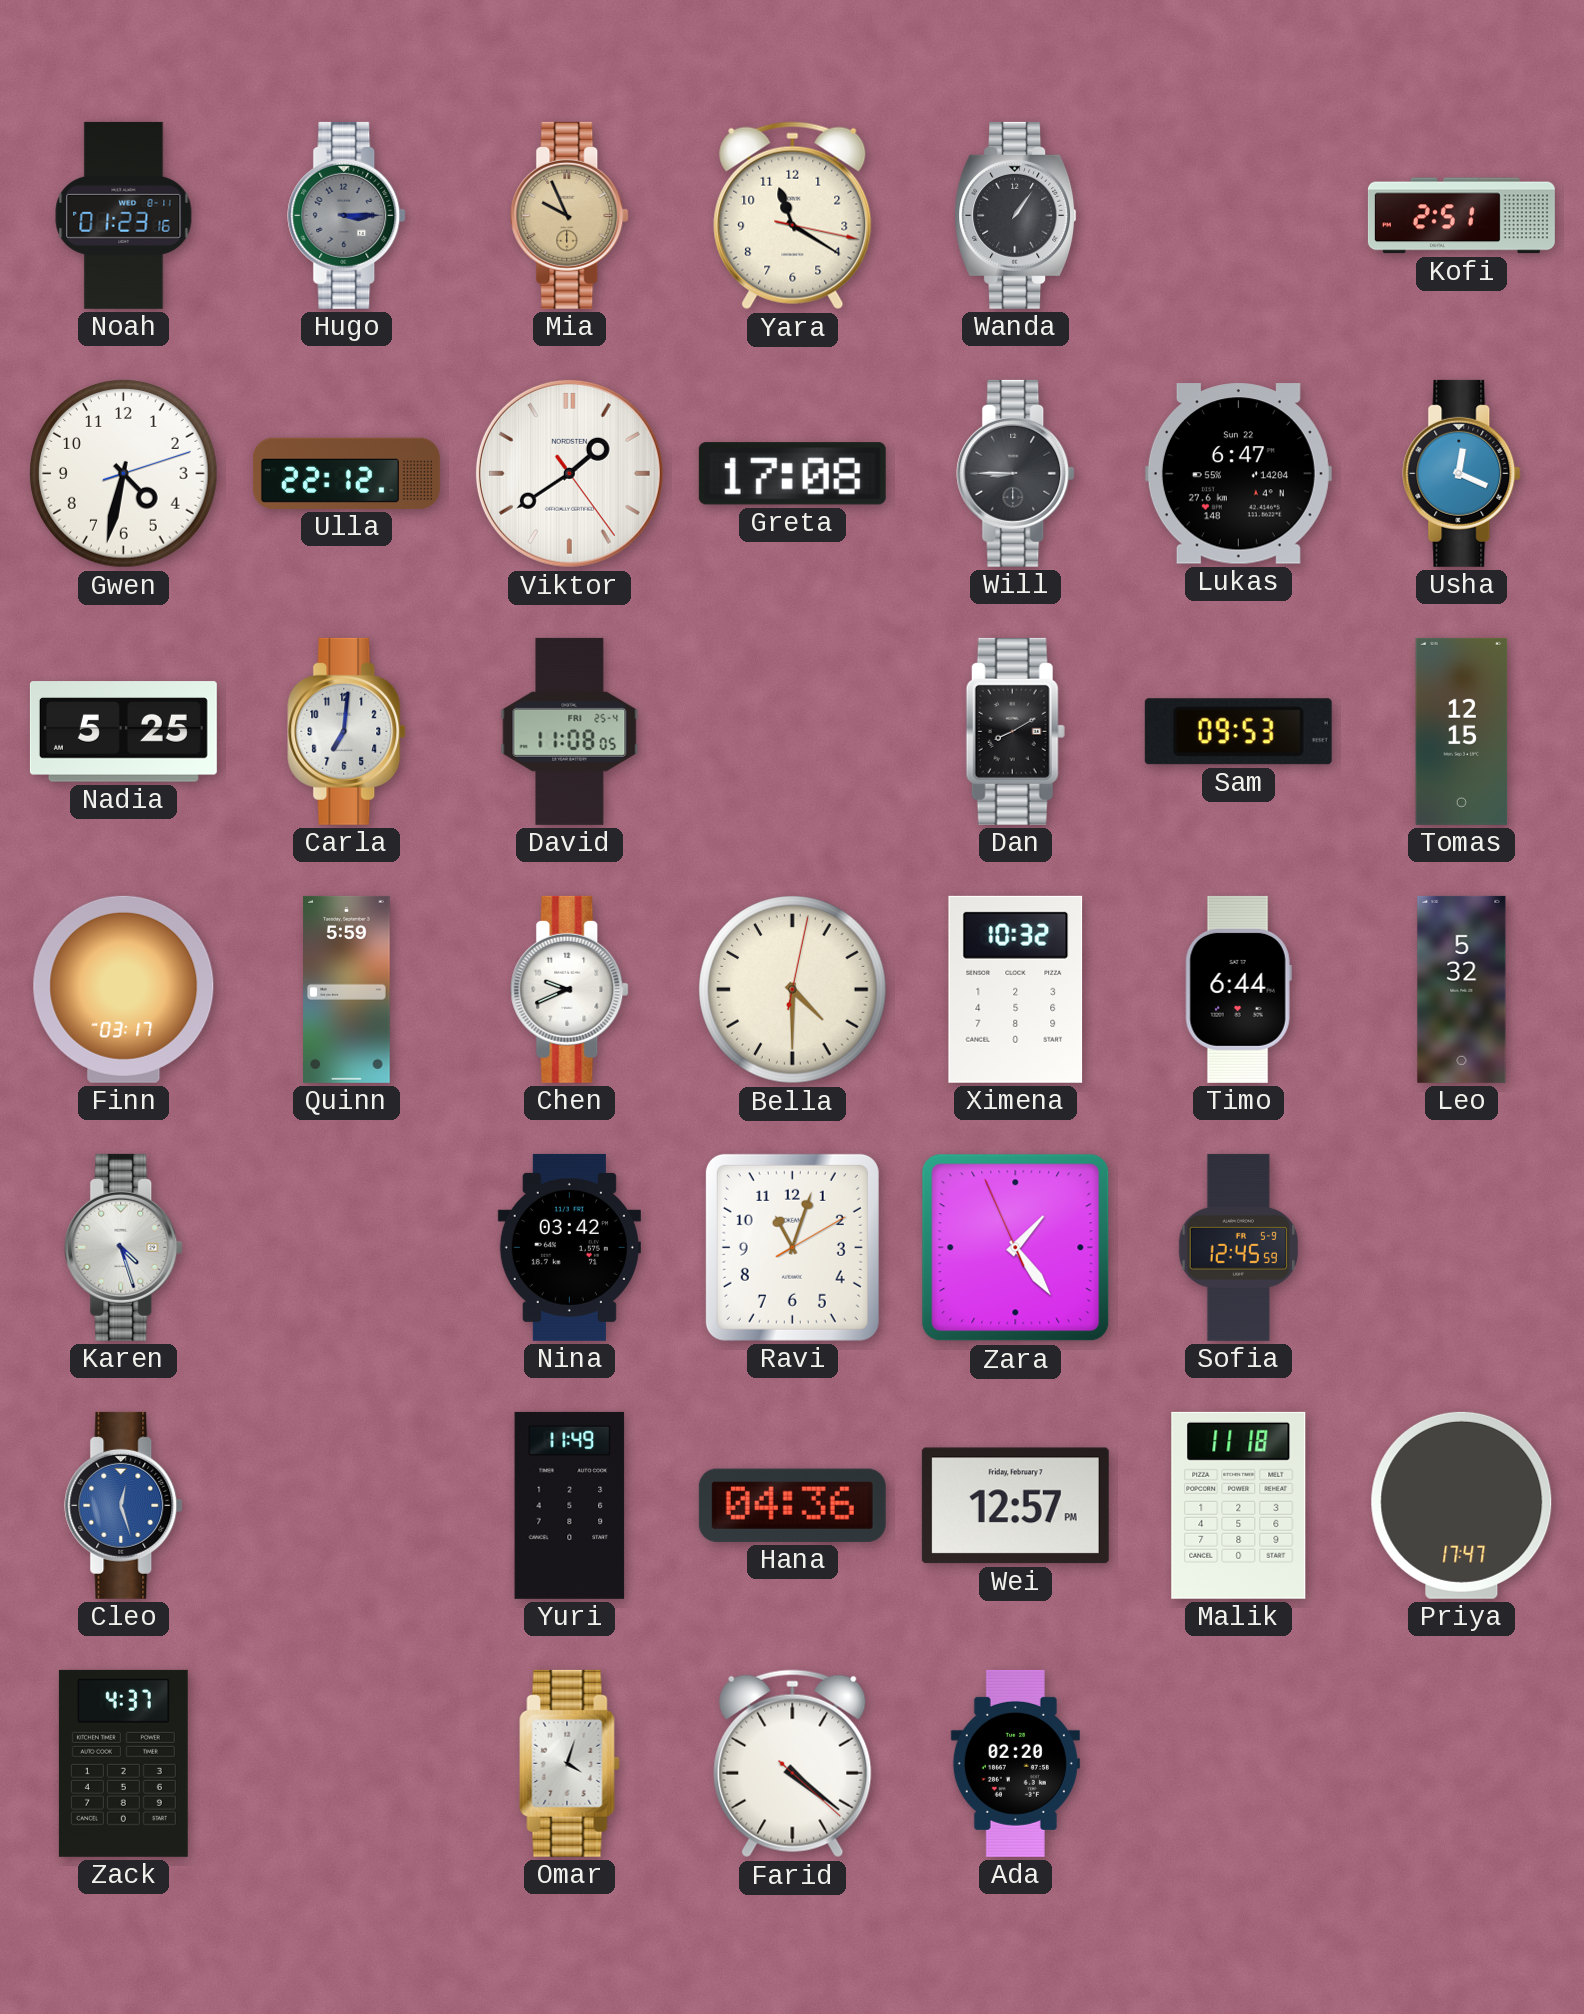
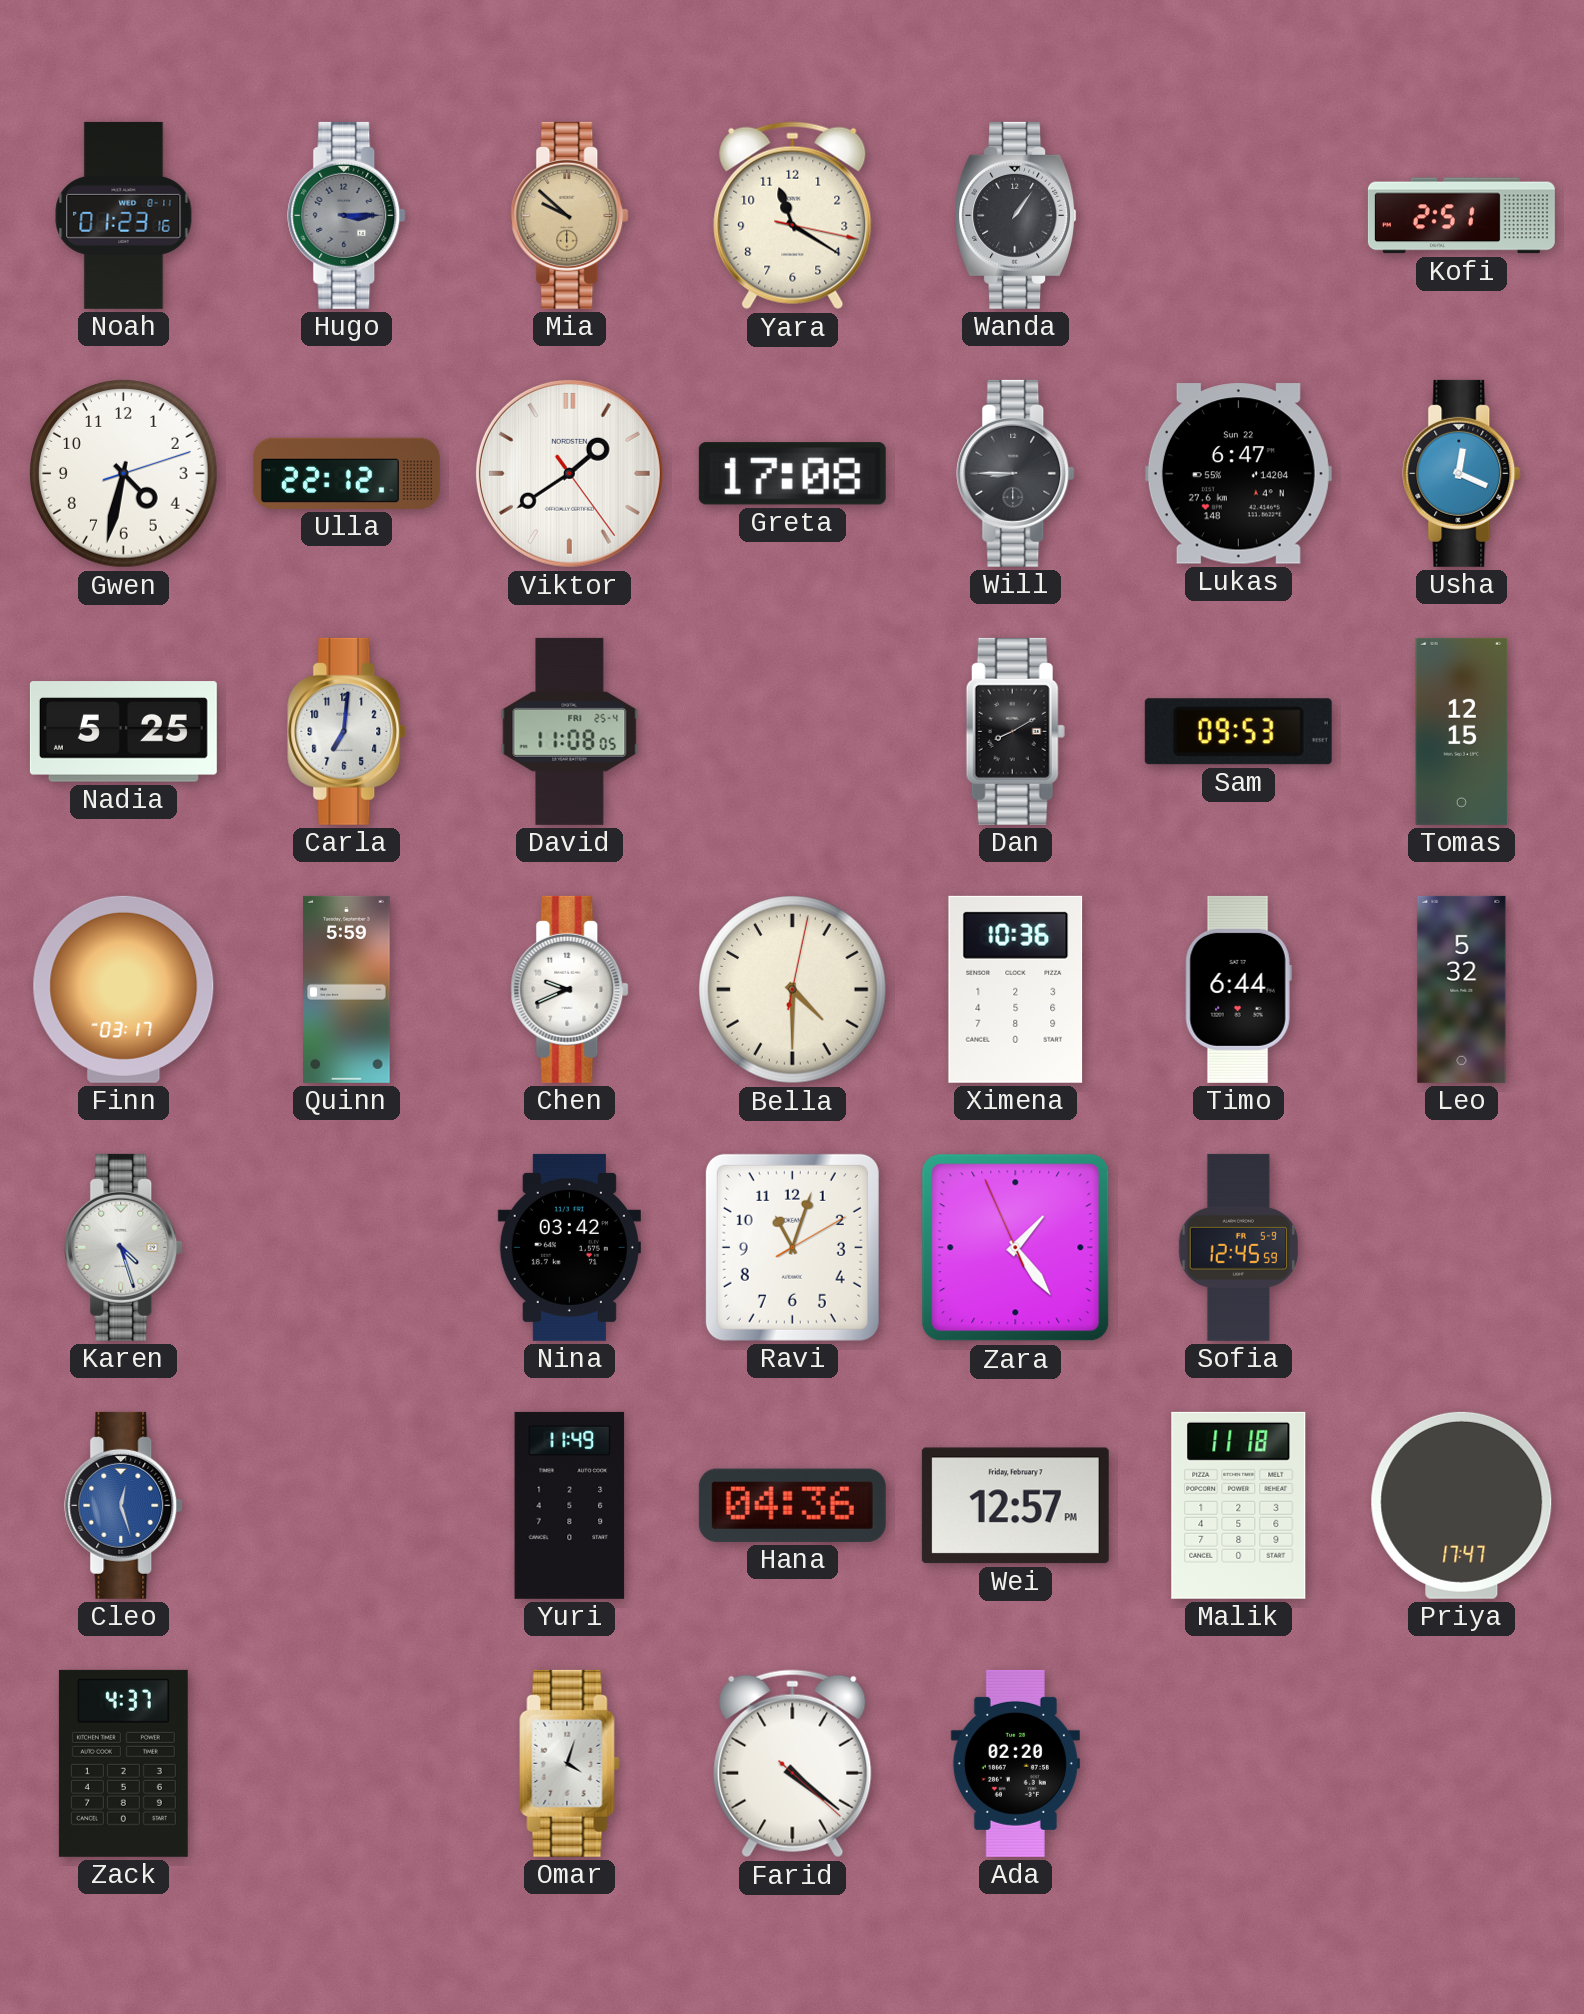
Mia: 9:56 -> 9:52
Ximena: 10:32 -> 10:36
